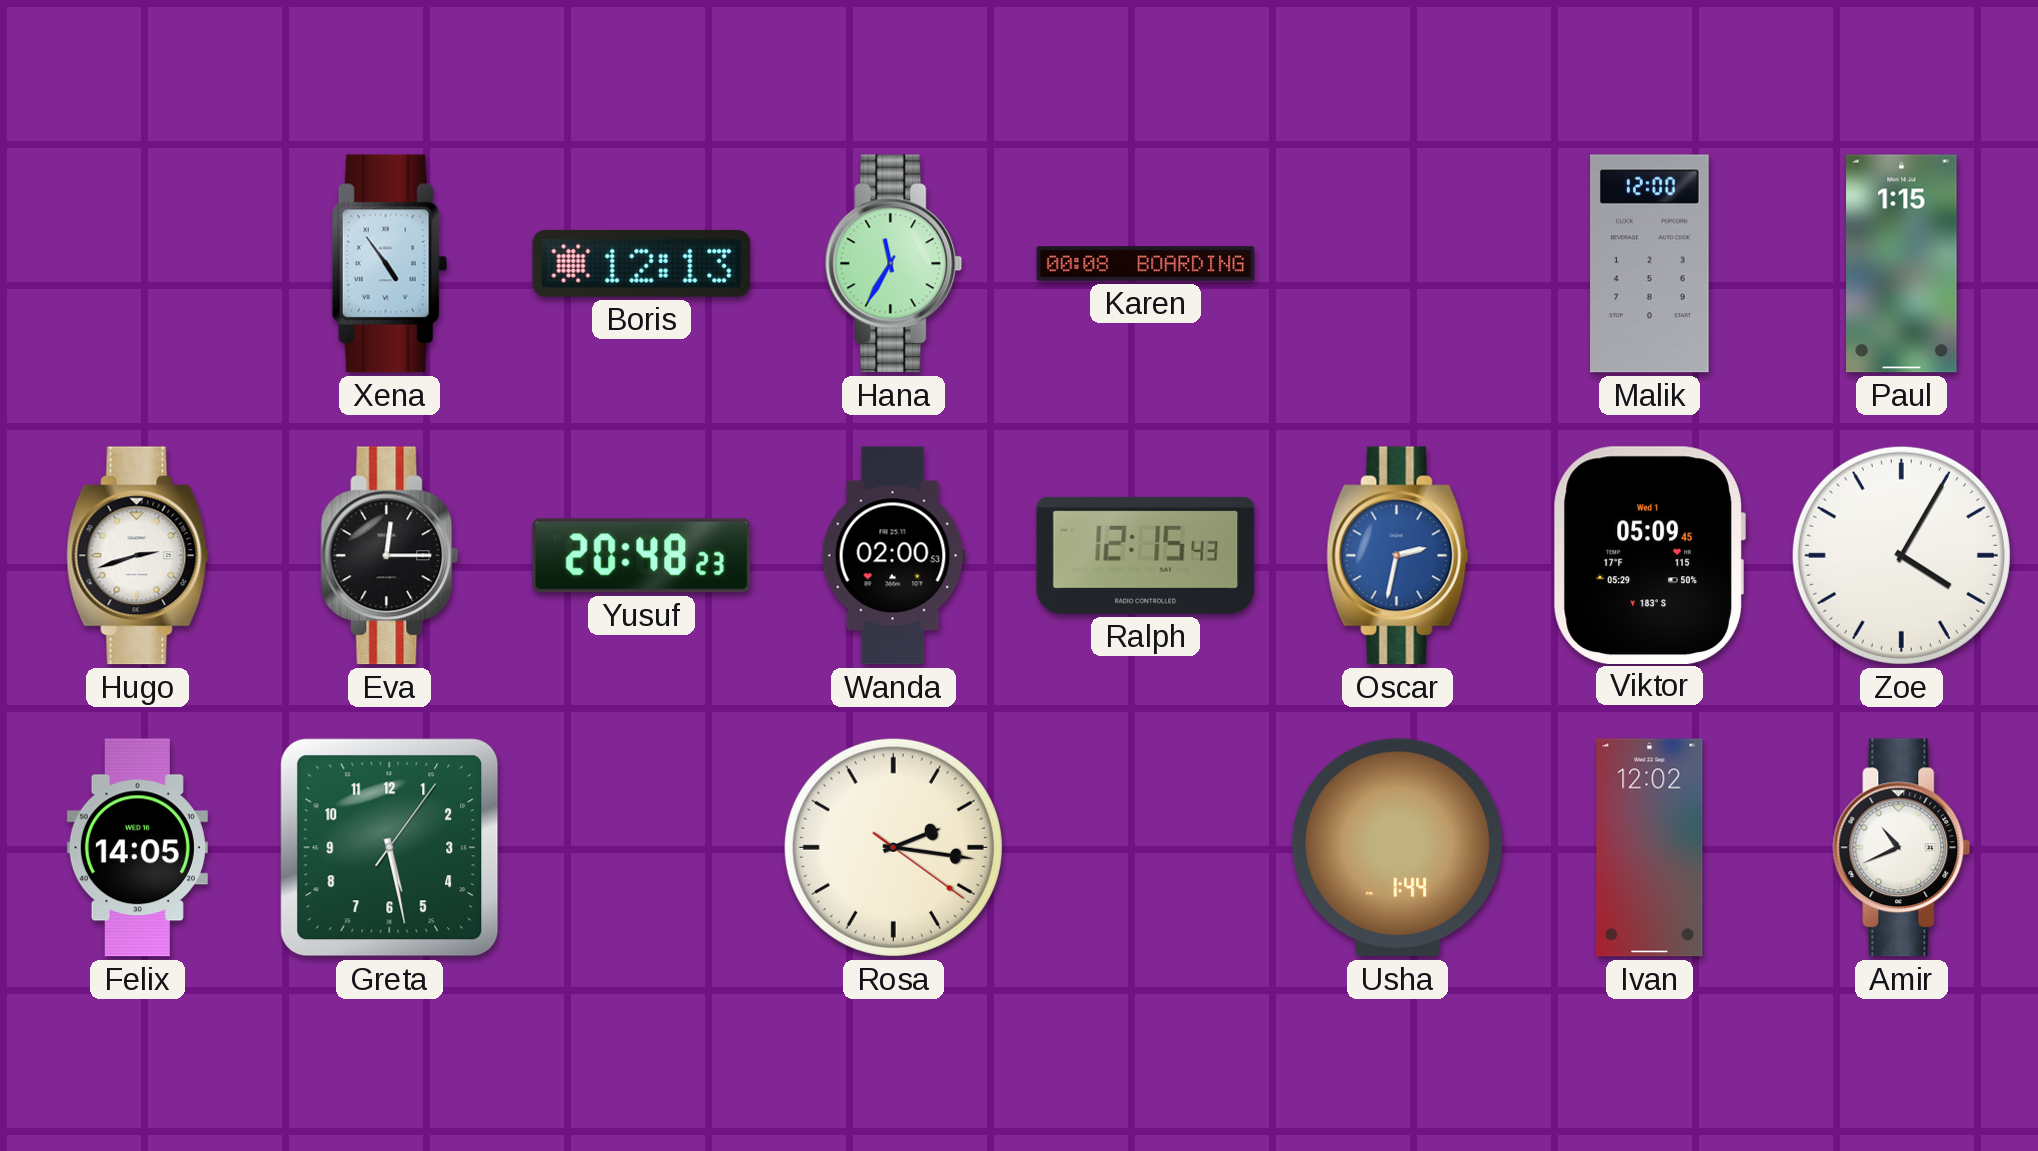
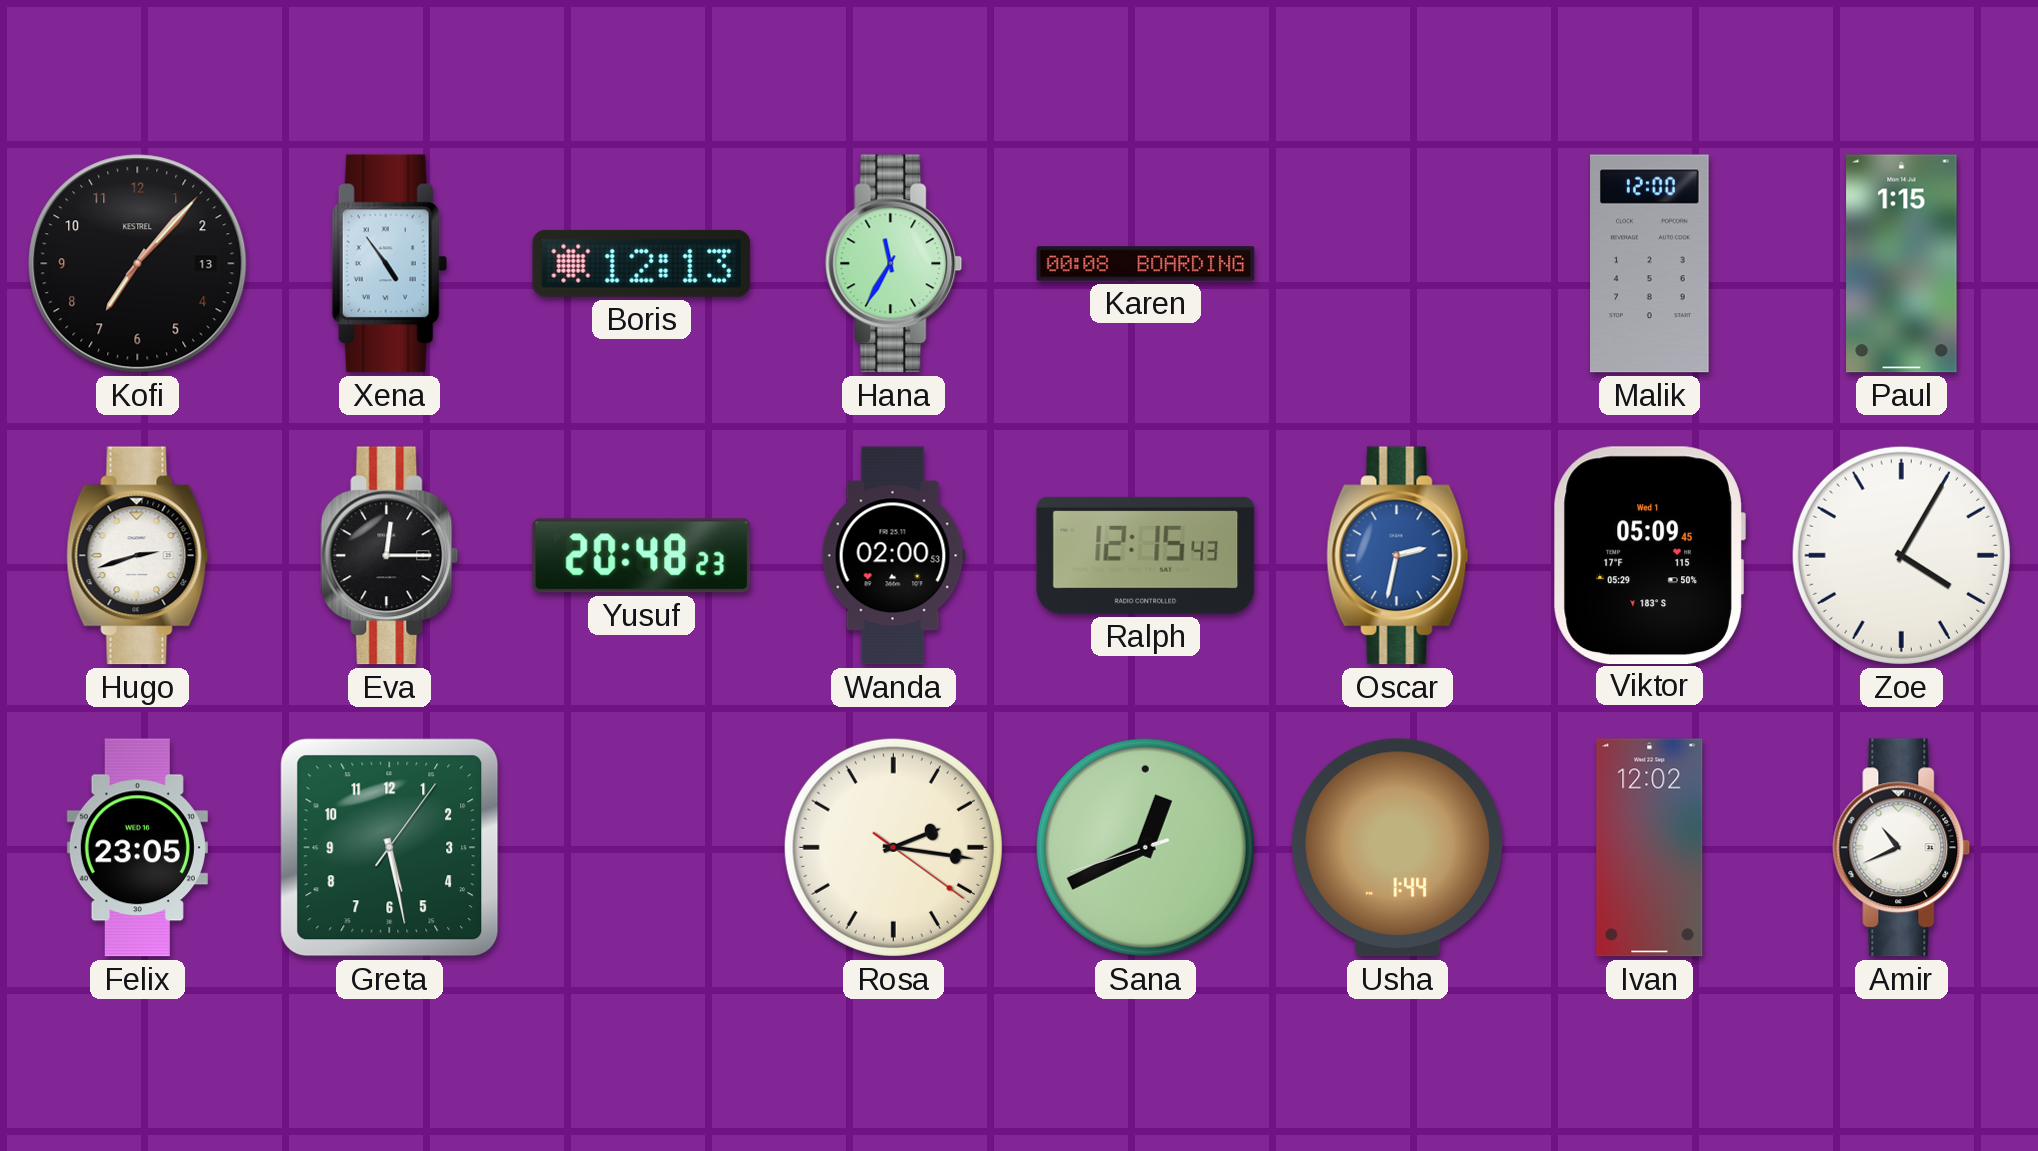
Kofi: none -> 7:07
Felix: 14:05 -> 23:05
Sana: none -> 12:40
